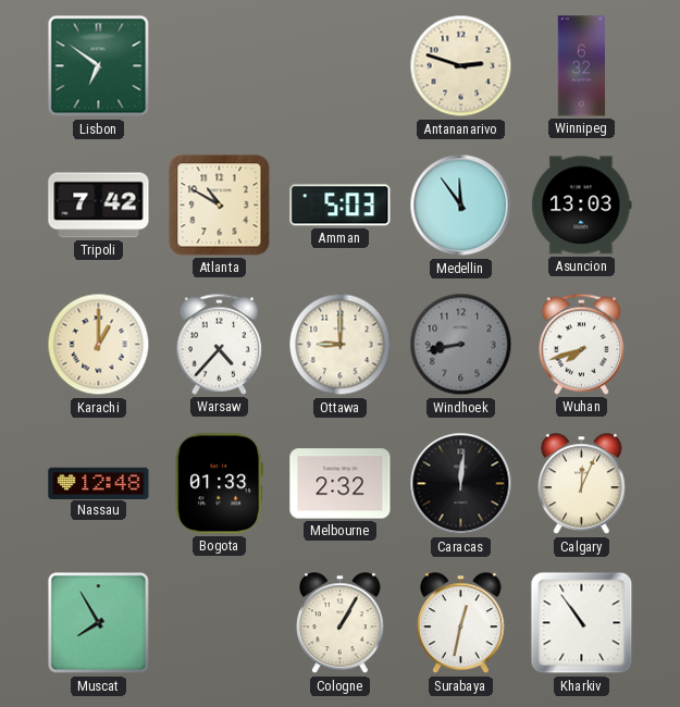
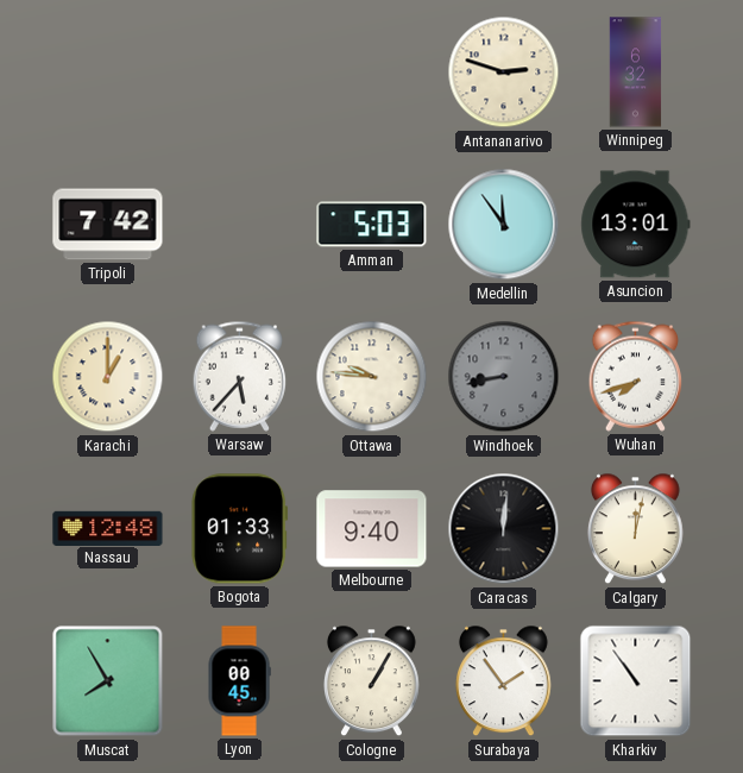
Lisbon: 6:51 -> none
Atlanta: 10:50 -> none
Asuncion: 13:03 -> 13:01
Warsaw: 4:37 -> 5:37
Ottawa: 9:00 -> 9:46
Melbourne: 2:32 -> 9:40
Calgary: 12:04 -> 12:02
Lyon: none -> 00:45
Surabaya: 12:32 -> 1:54
